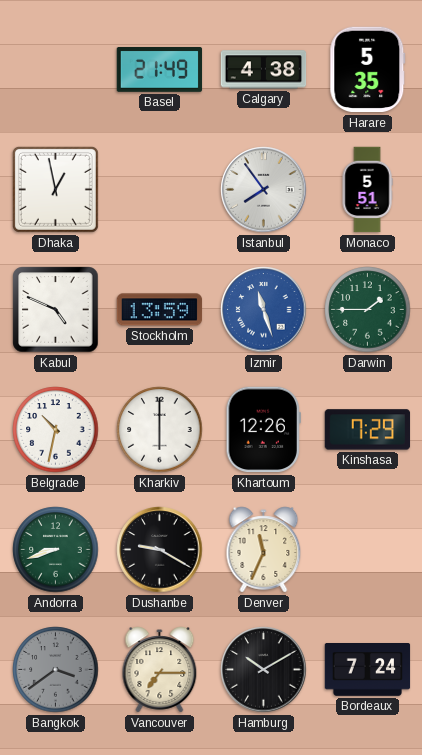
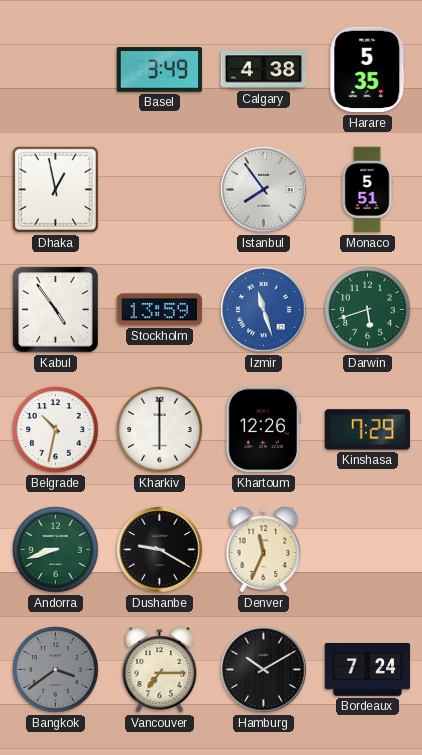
Basel: 21:49 -> 3:49
Kabul: 4:49 -> 4:54
Darwin: 1:45 -> 5:42
